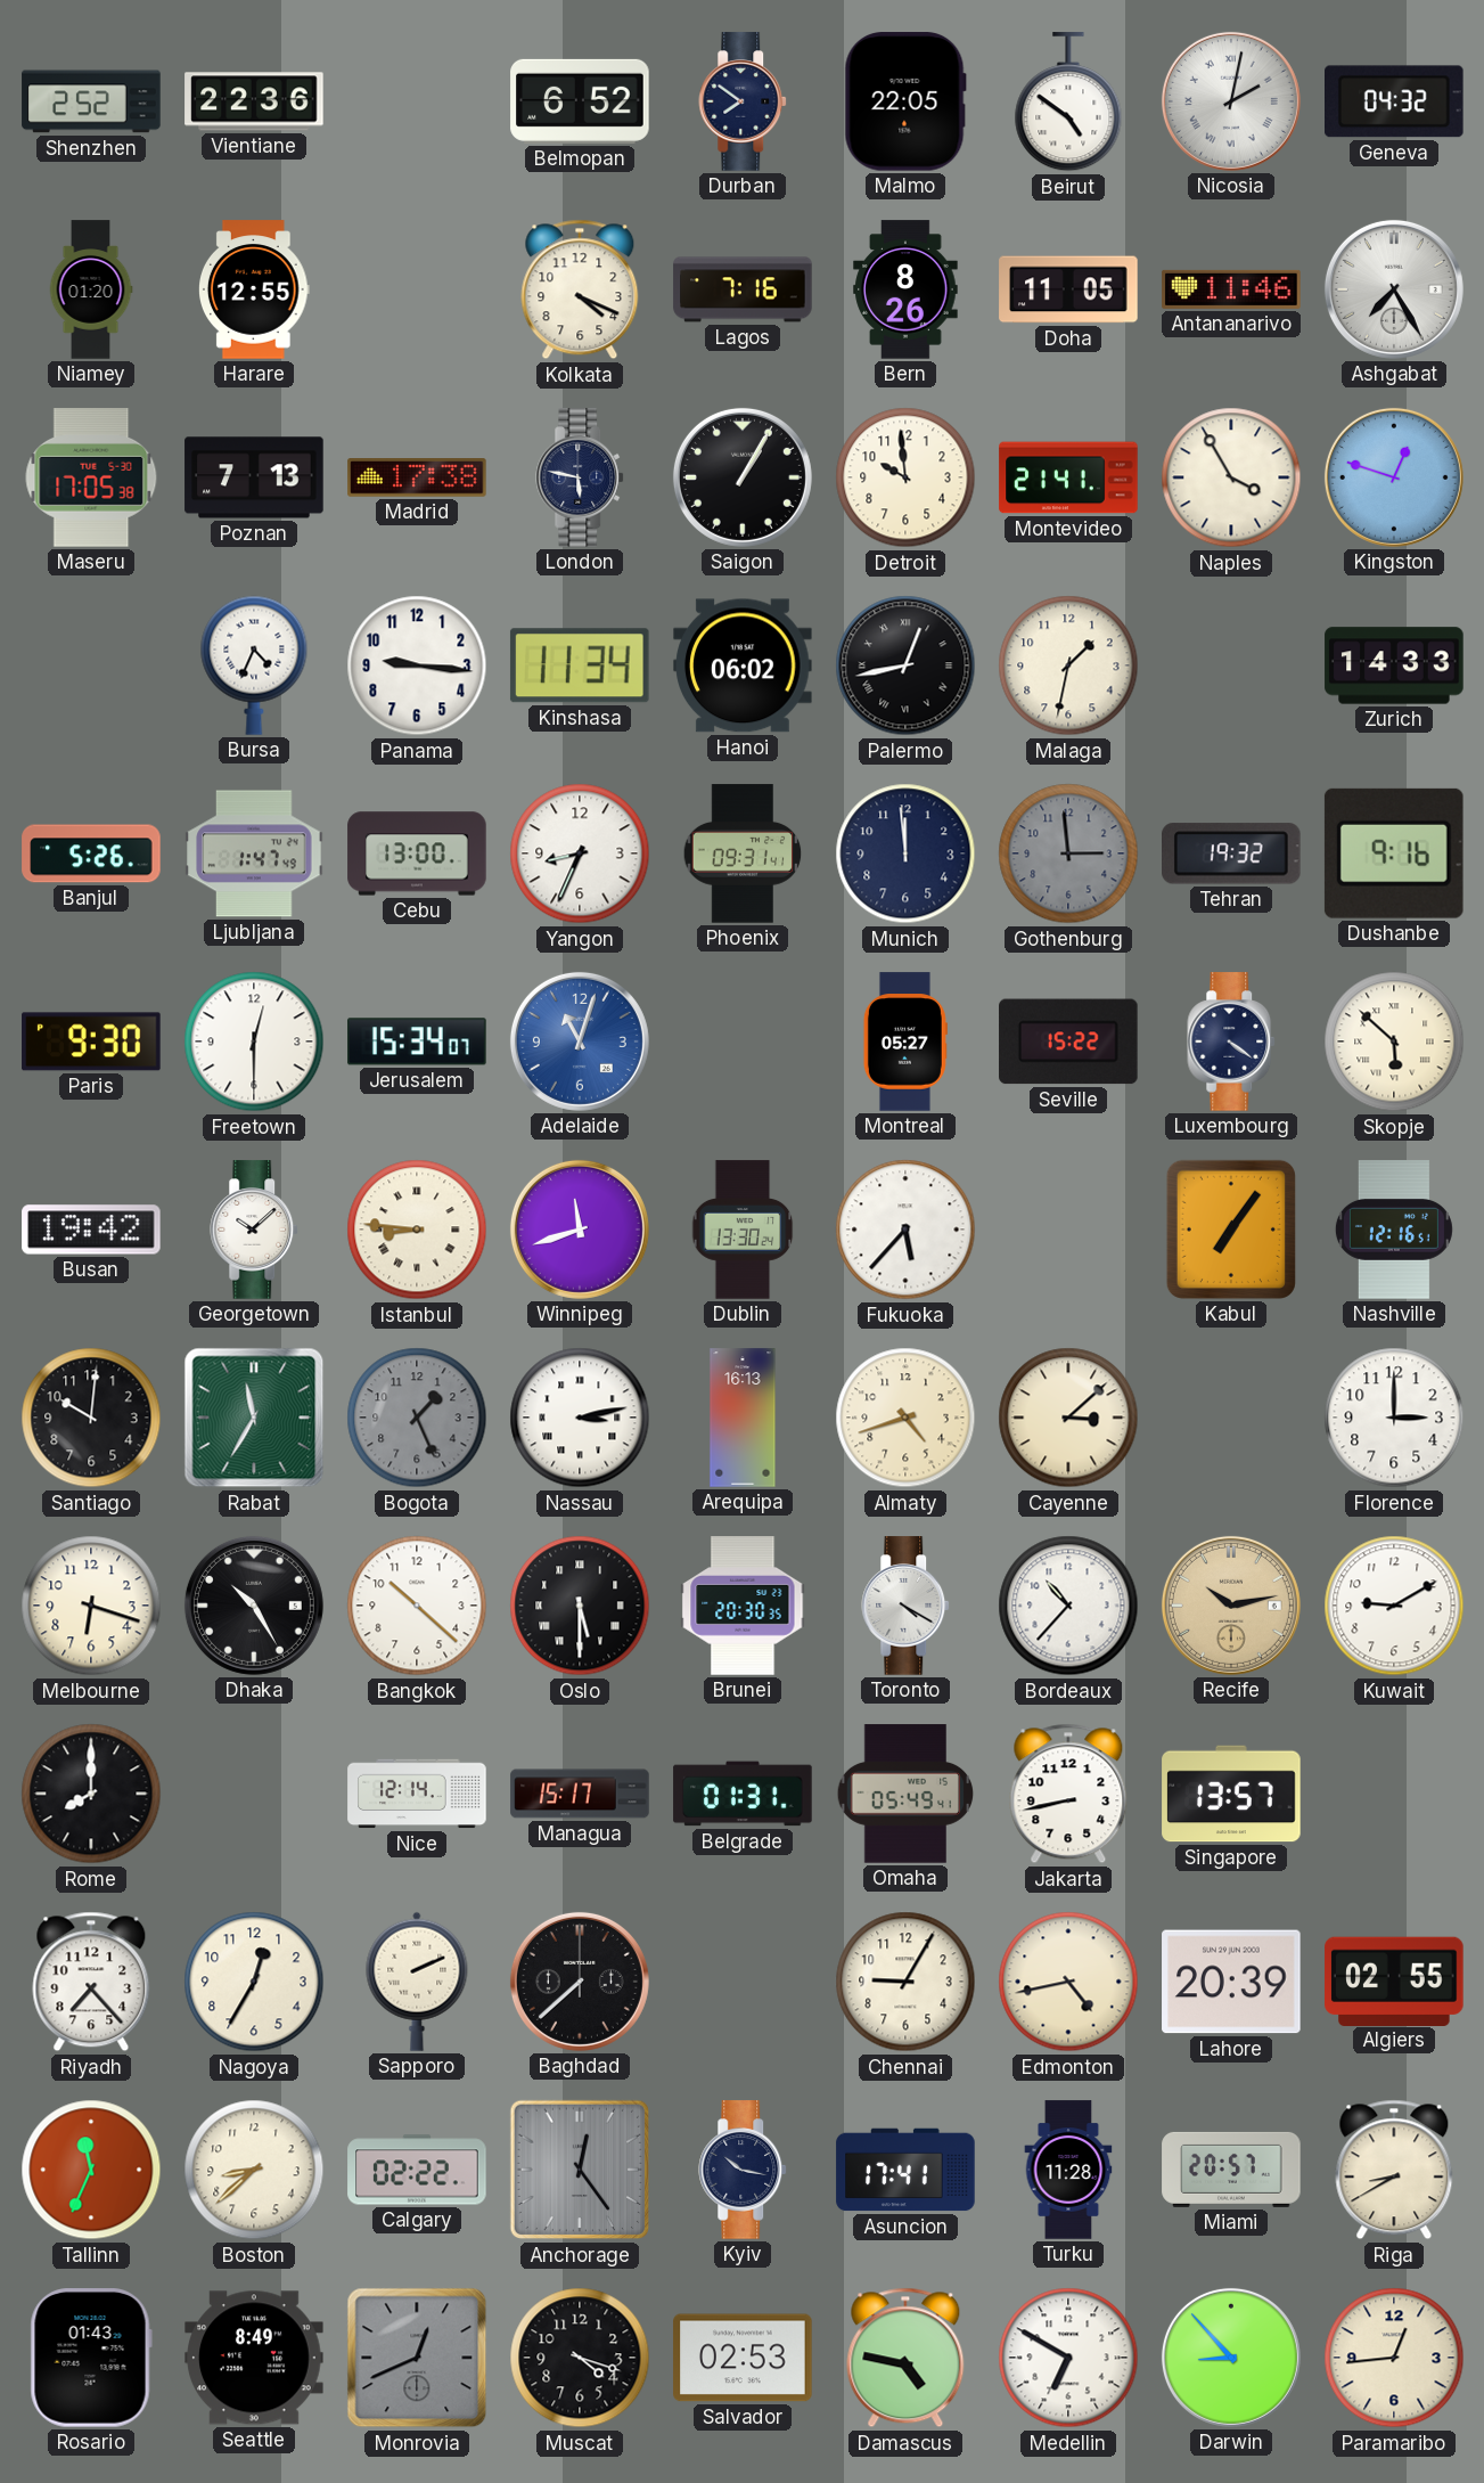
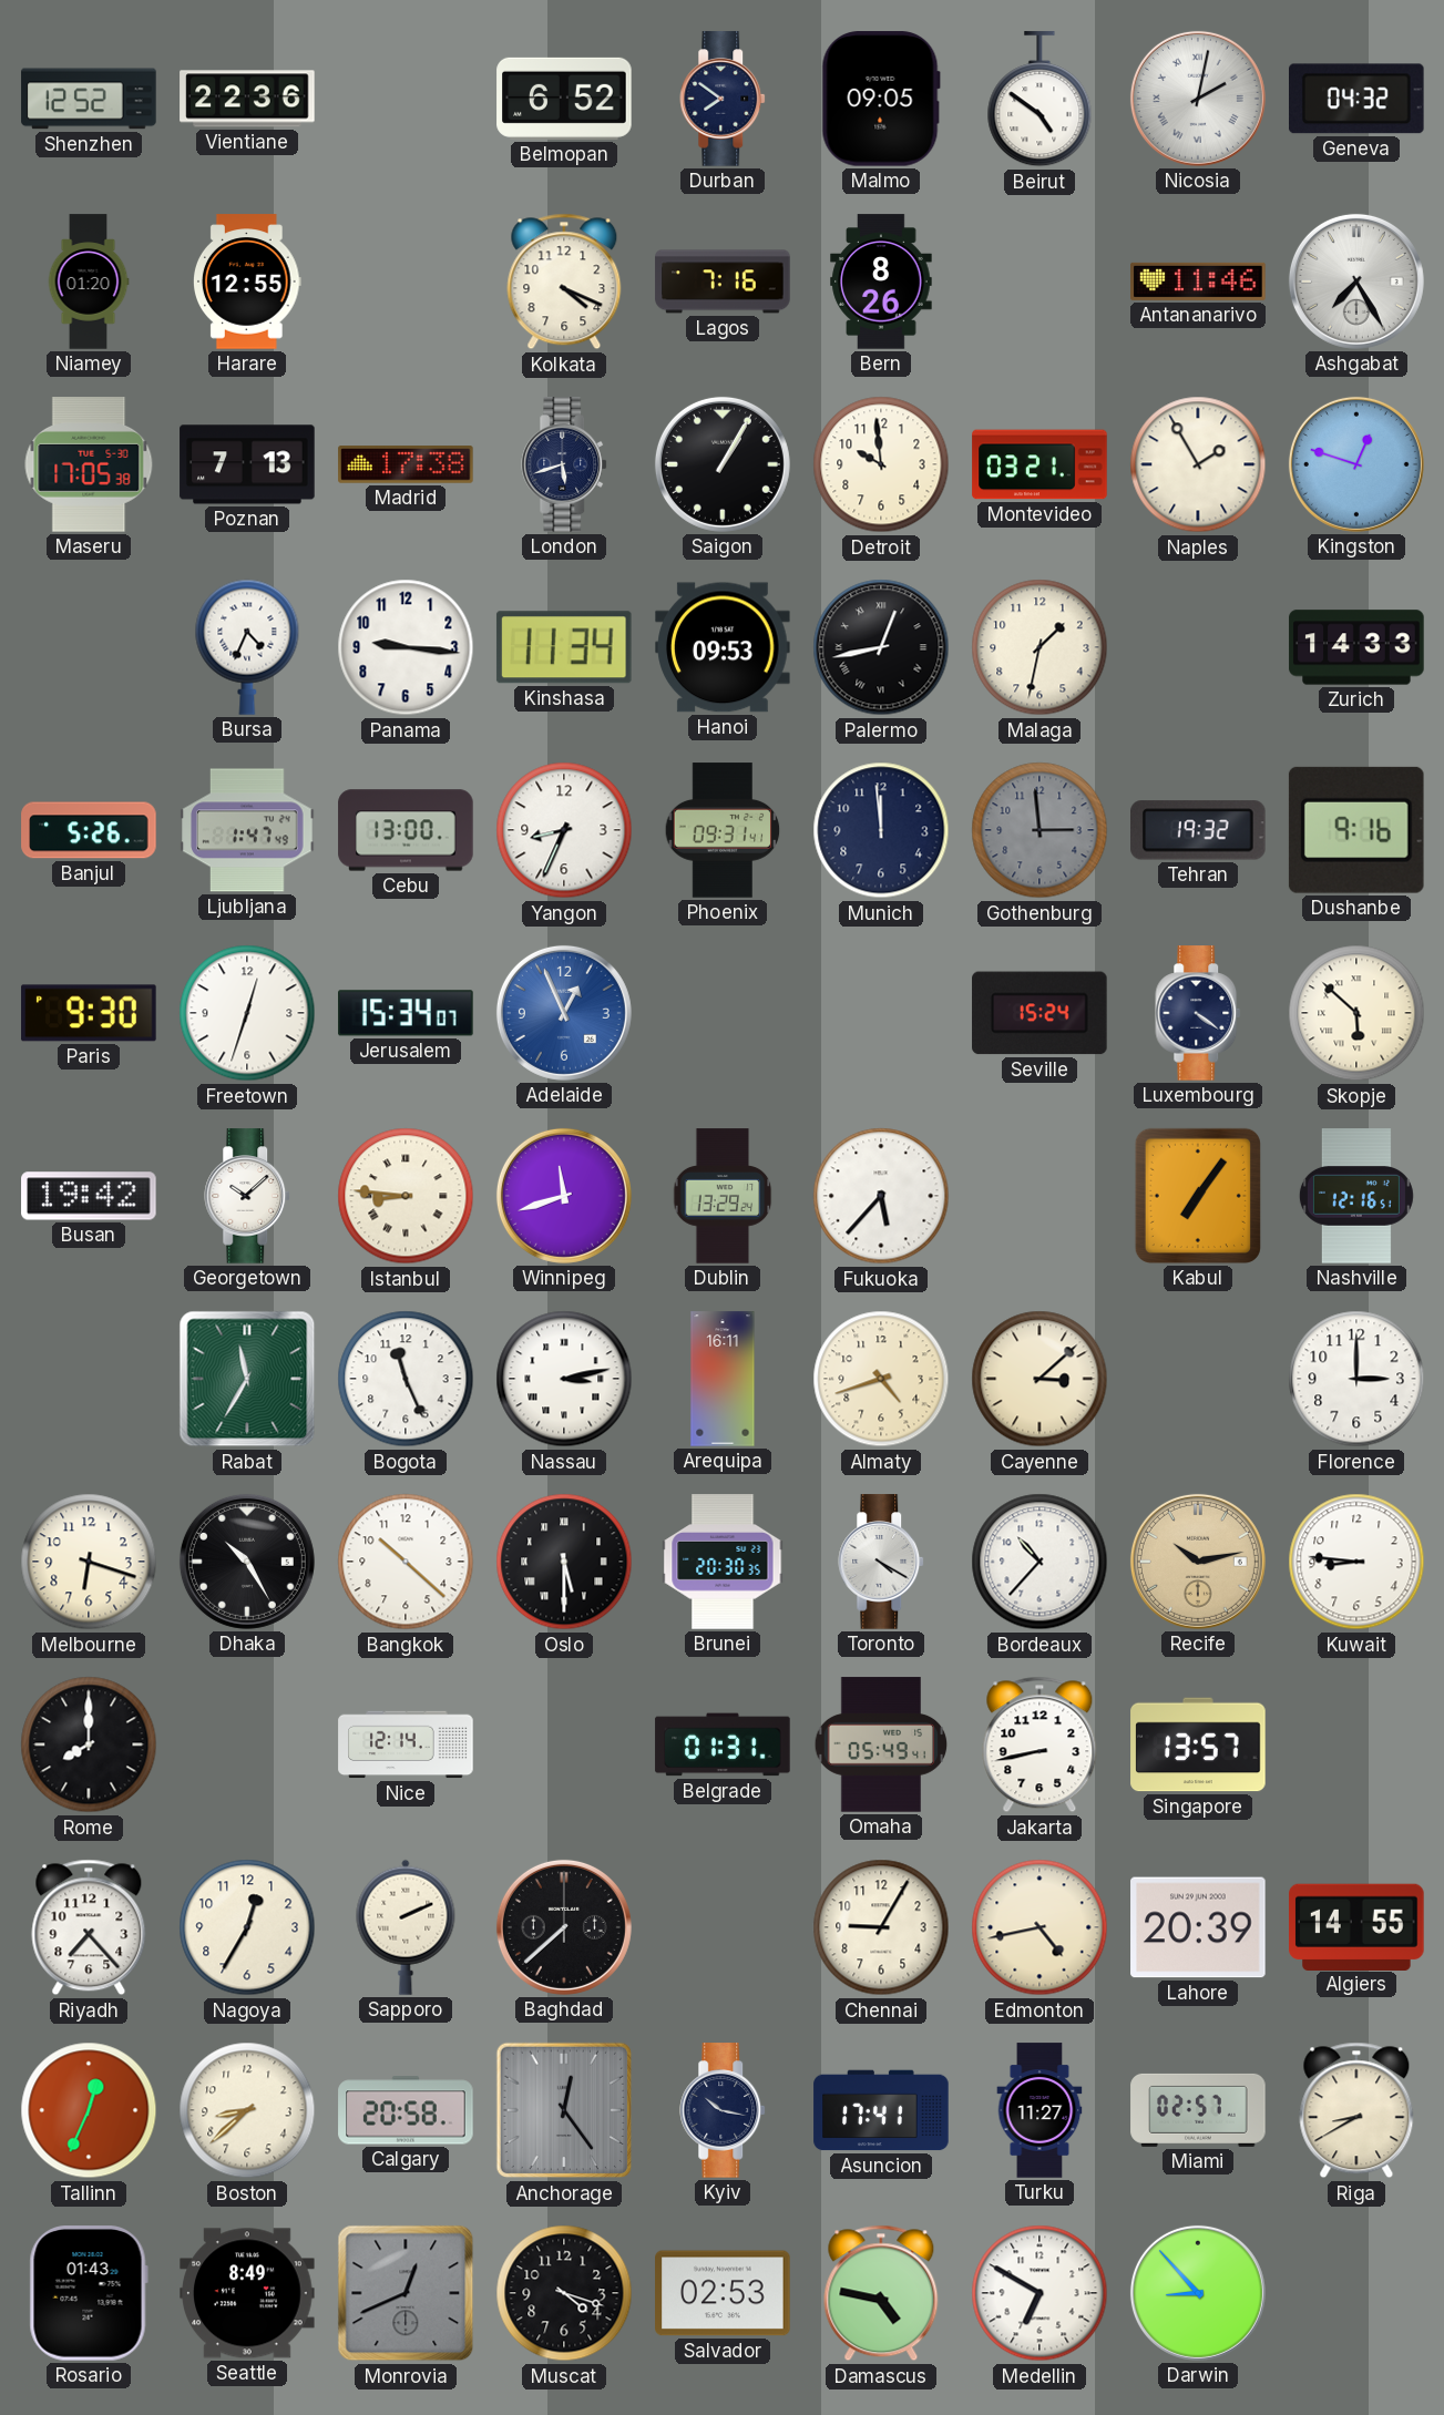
Shenzhen: 2:52 -> 12:52
Malmo: 22:05 -> 09:05
Doha: 11:05 -> none
London: 5:47 -> 5:42
Montevideo: 21:41 -> 03:21
Naples: 3:55 -> 1:55
Hanoi: 06:02 -> 09:53
Freetown: 12:30 -> 12:33
Adelaide: 11:03 -> 12:56
Montreal: 05:27 -> none
Seville: 15:22 -> 15:24
Dublin: 13:30 -> 13:29
Santiago: 10:01 -> none
Bogota: 1:26 -> 11:26
Bogota dial: grey -> white
Arequipa: 16:13 -> 16:11
Kuwait: 9:10 -> 8:46
Managua: 15:17 -> none
Algiers: 02:55 -> 14:55
Tallinn: 11:34 -> 12:34
Calgary: 02:22 -> 20:58
Turku: 11:28 -> 11:27
Miami: 20:57 -> 02:57
Paramaribo: 12:44 -> none
